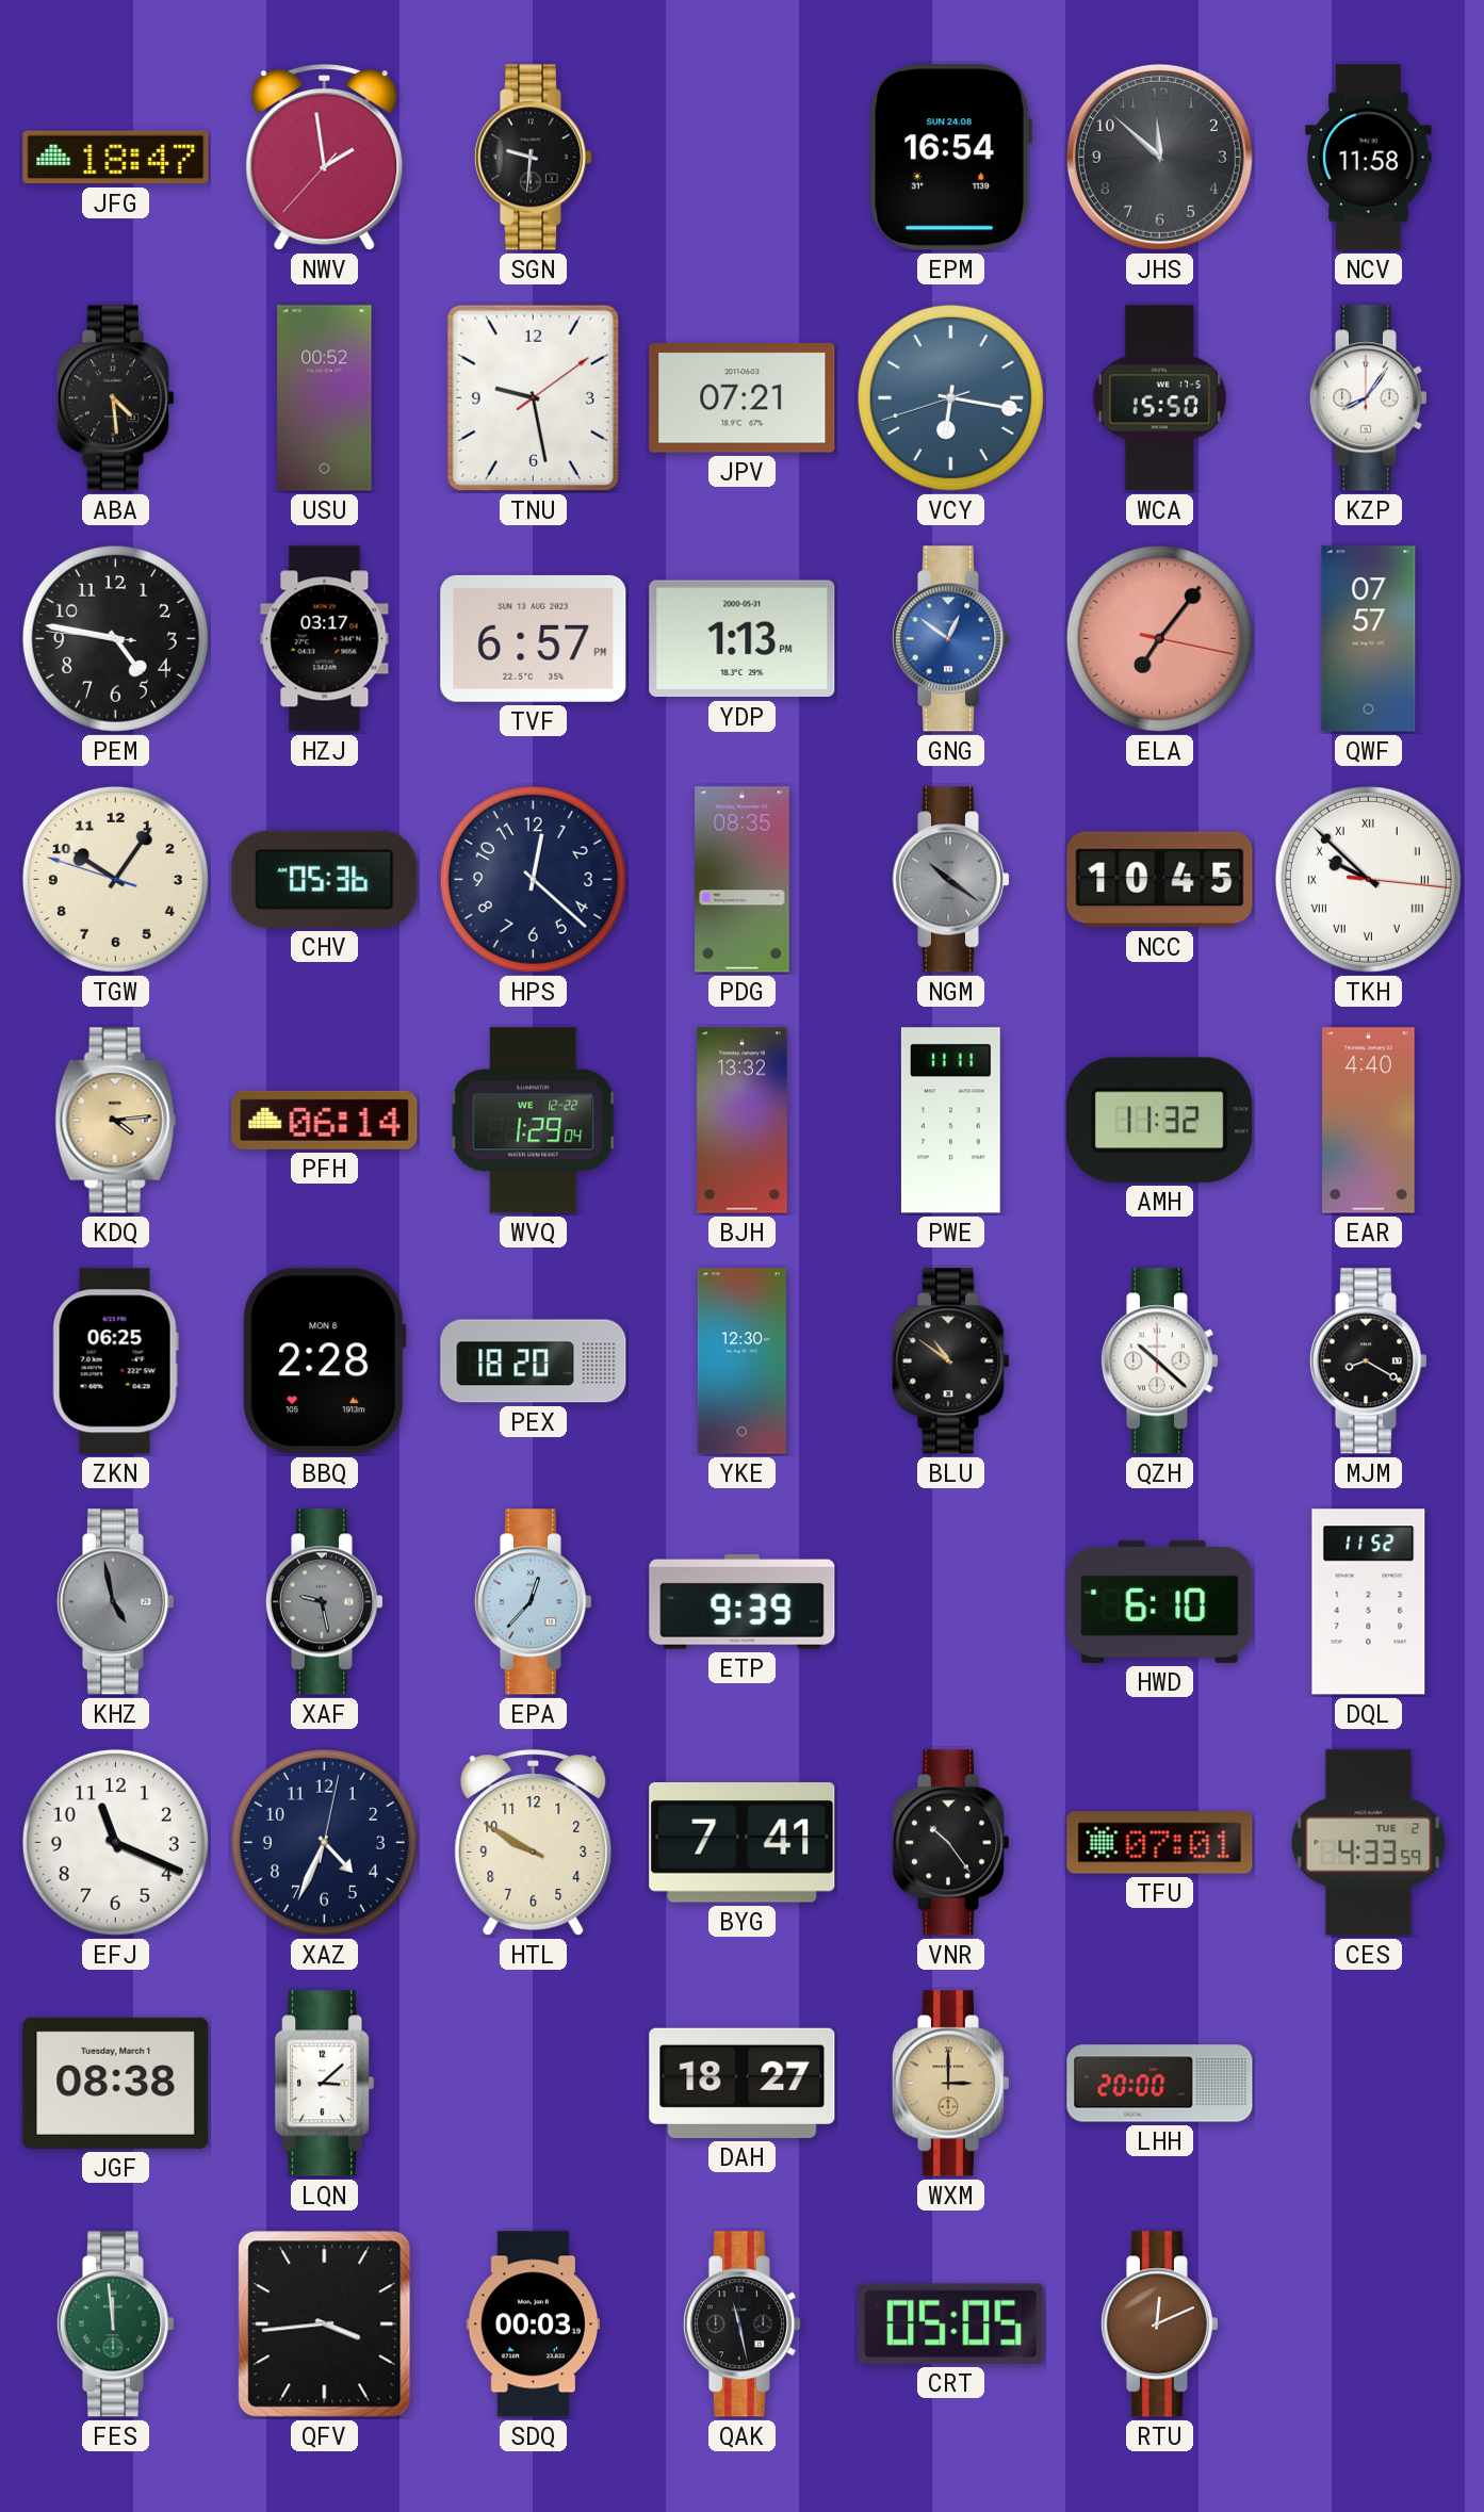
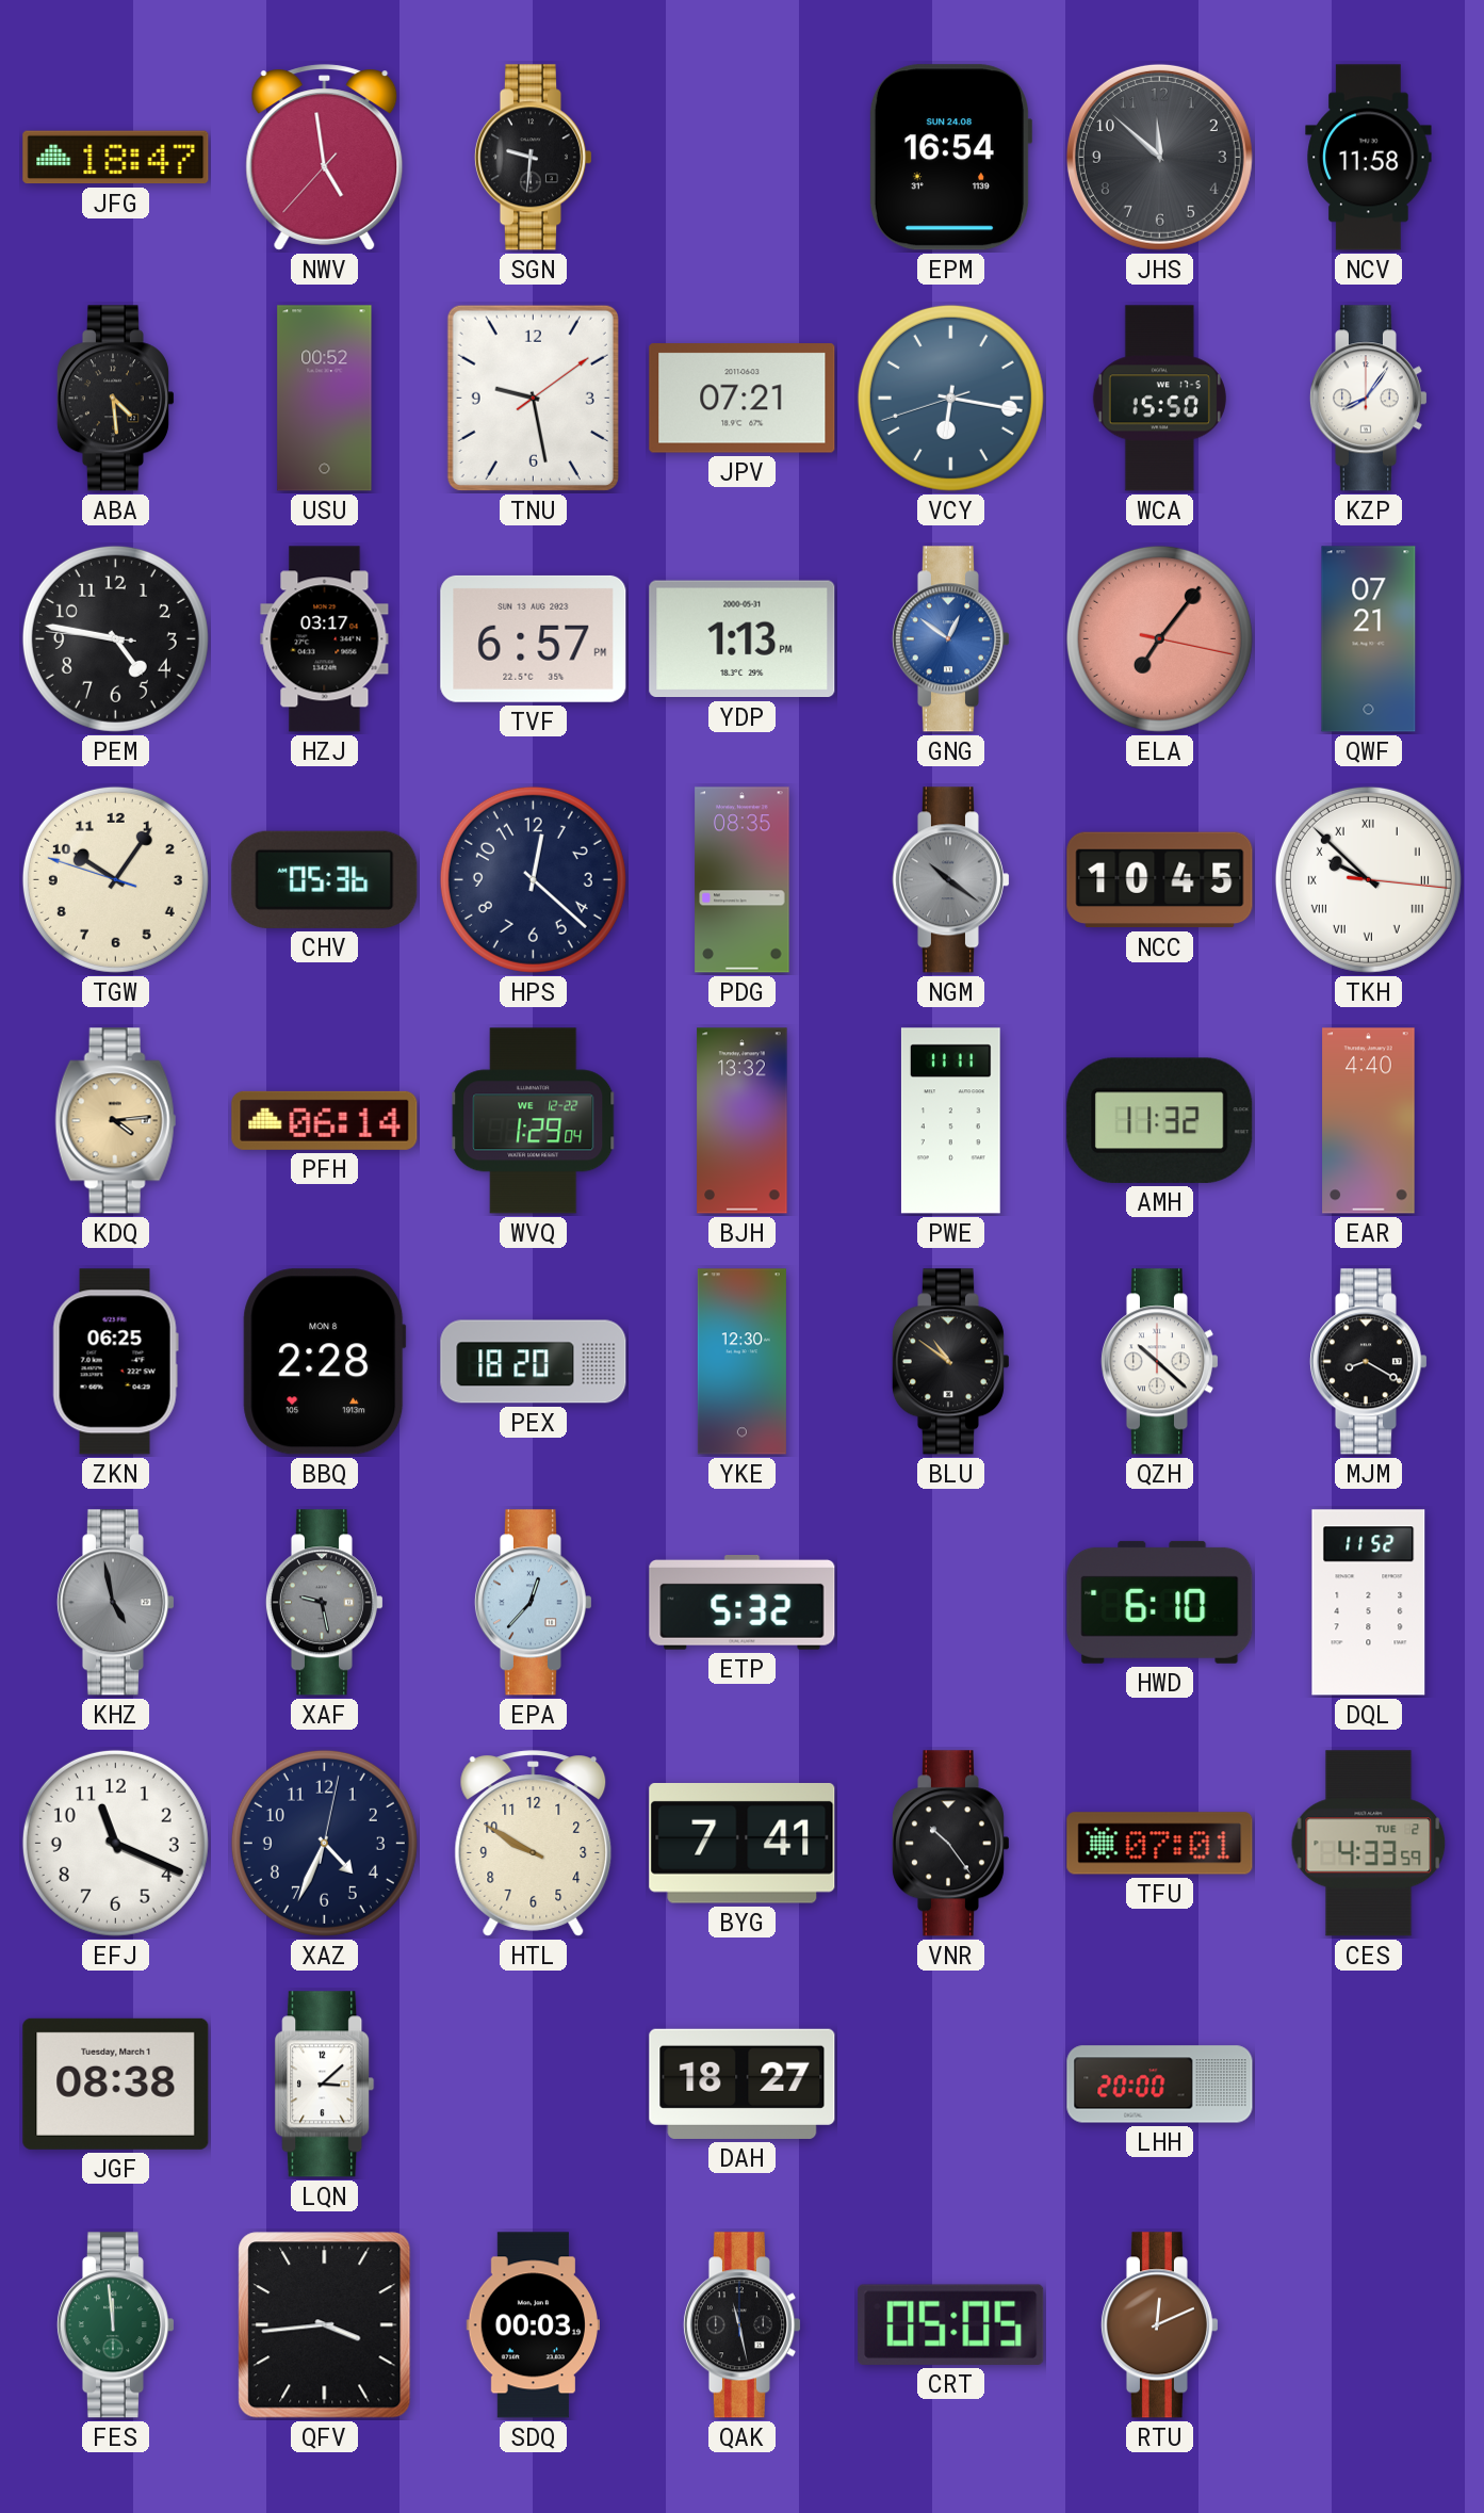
NWV: 1:58 -> 4:58
QWF: 07:57 -> 07:21
ETP: 9:39 -> 5:32
WXM: 3:00 -> none
